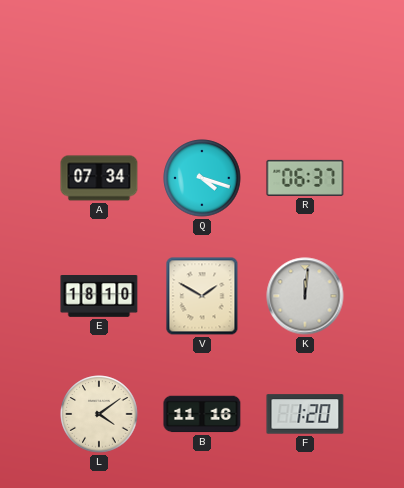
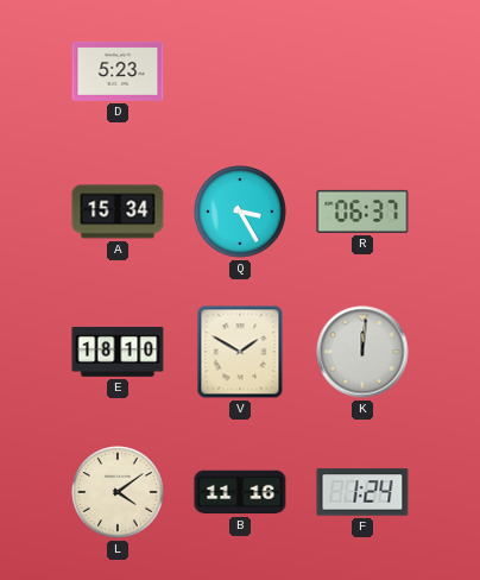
D: none -> 5:23
A: 07:34 -> 15:34
Q: 4:18 -> 3:25
F: 1:20 -> 1:24
